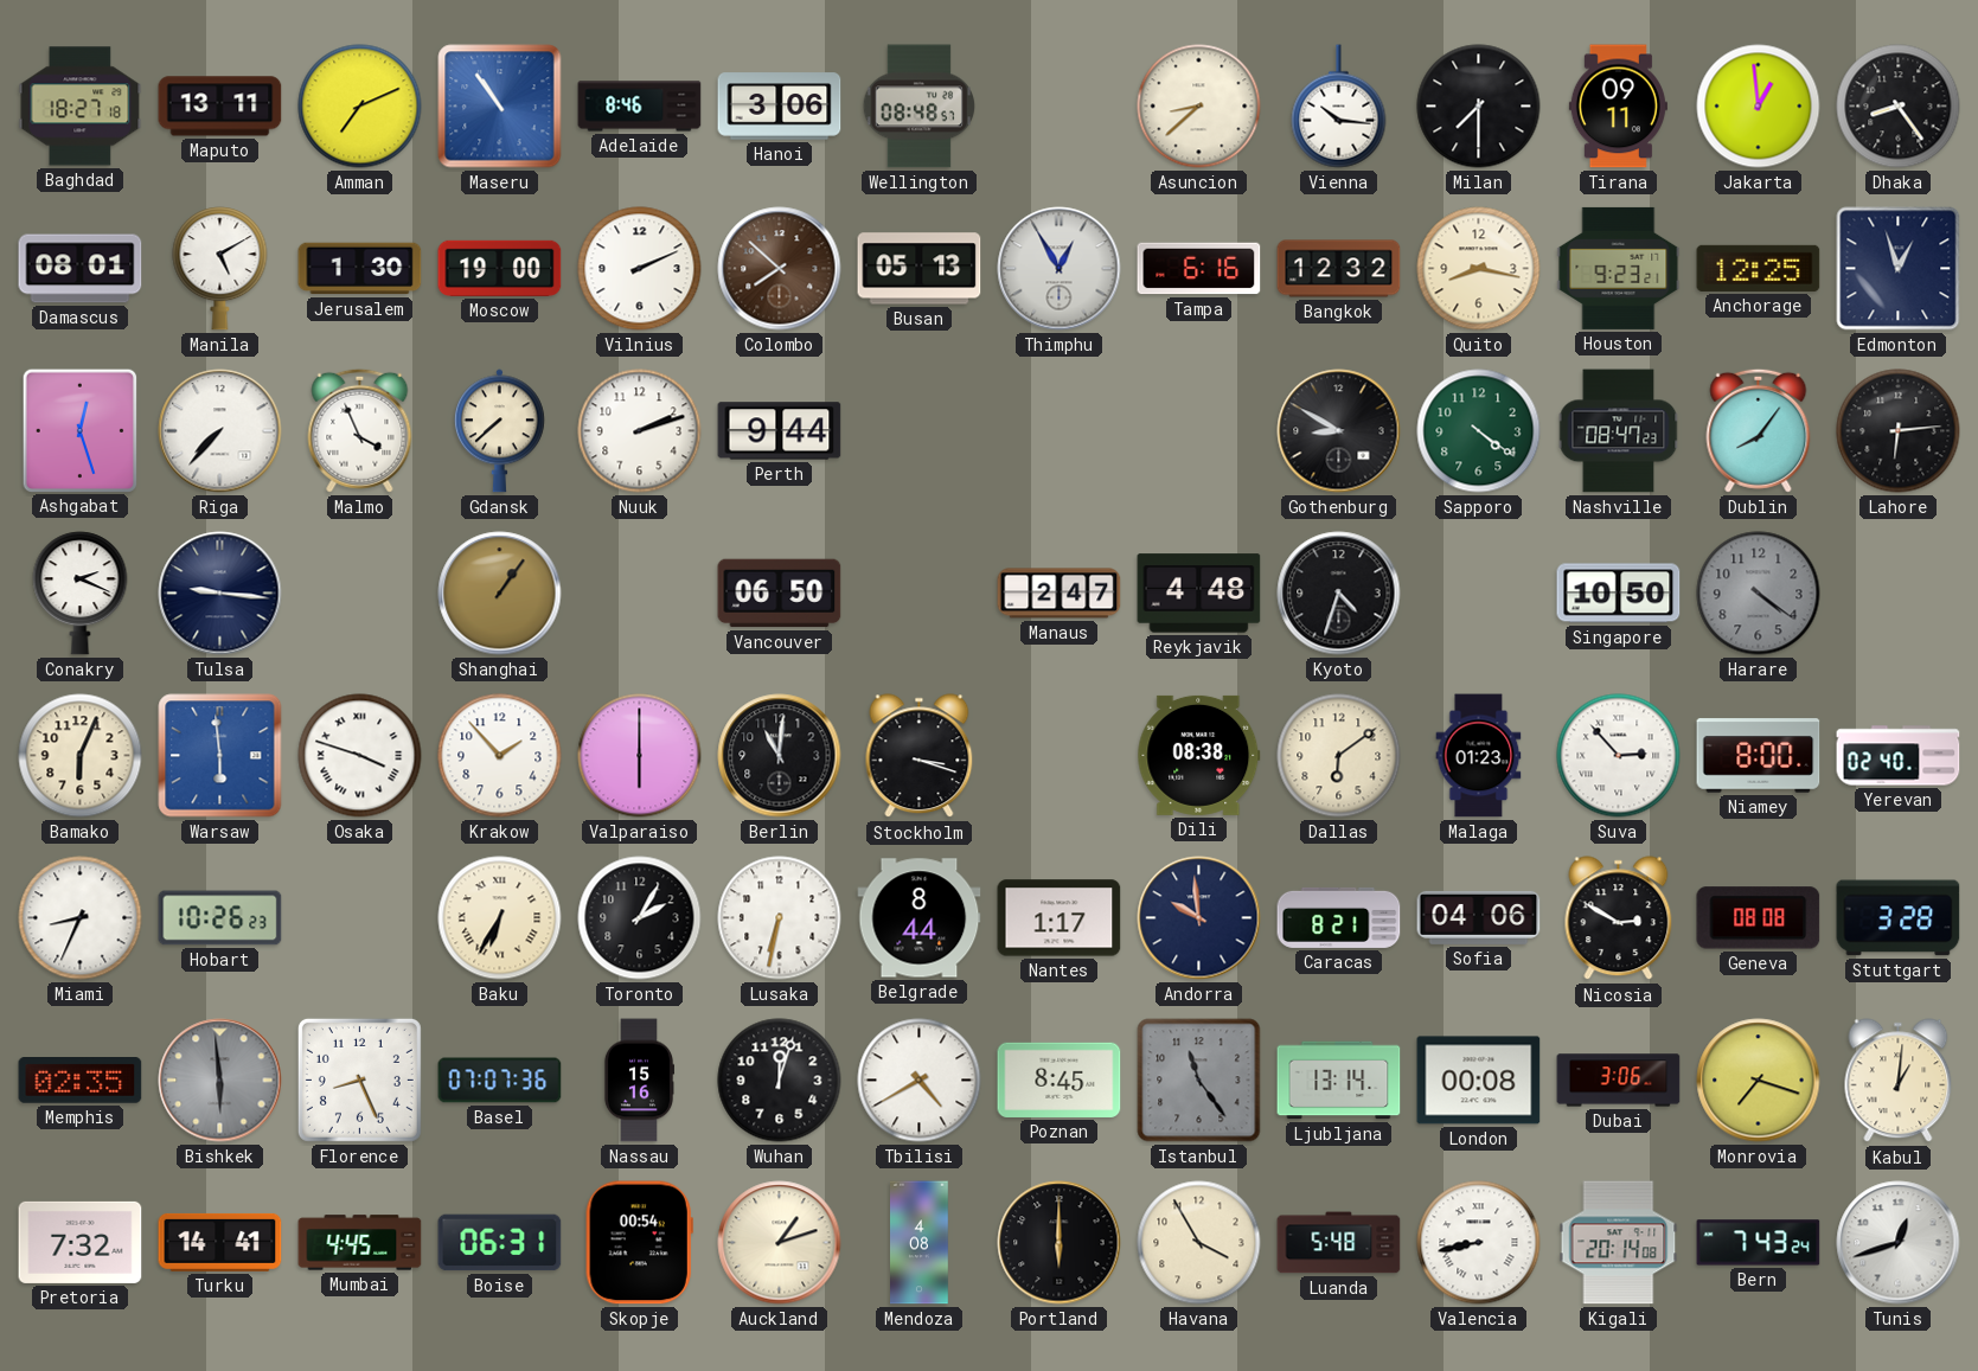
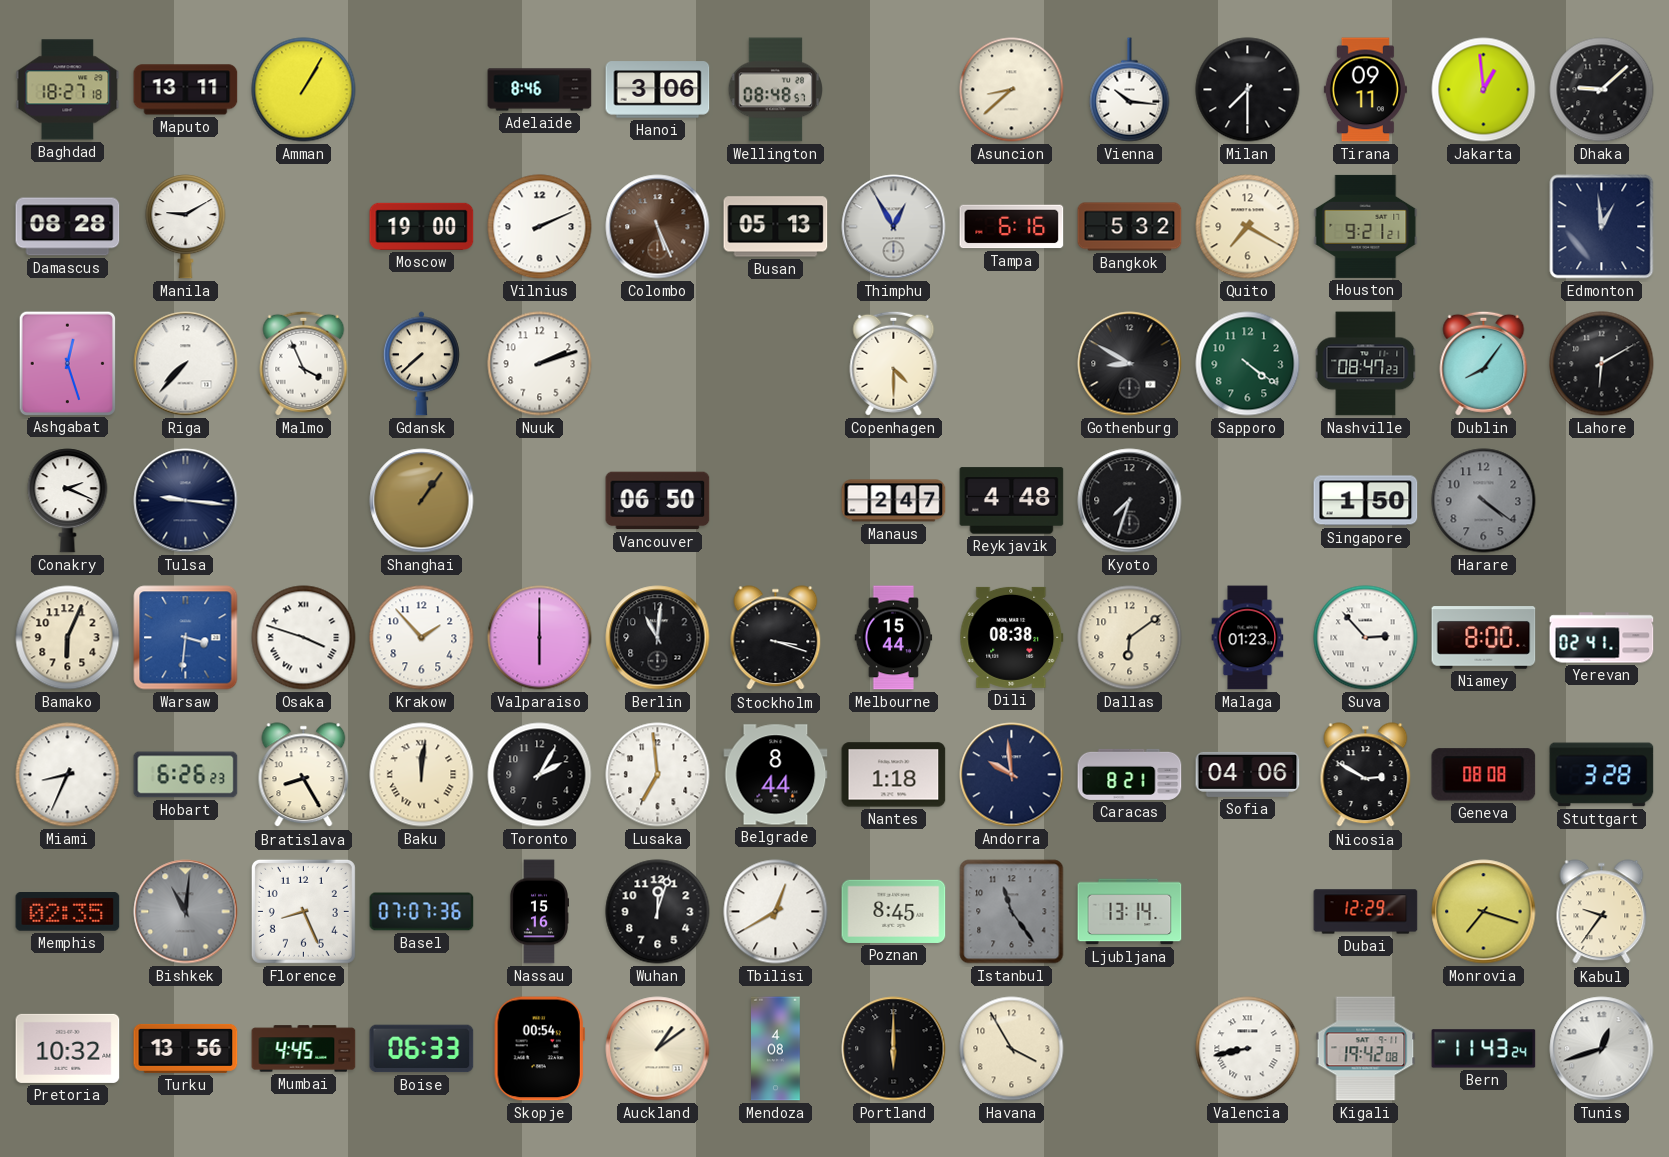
Amman: 7:11 -> 1:05
Maseru: 10:54 -> none
Dhaka: 8:24 -> 9:08
Damascus: 08:01 -> 08:28
Manila: 5:10 -> 9:10
Jerusalem: 1:30 -> none
Colombo: 7:52 -> 5:26
Bangkok: 12:32 -> 5:32
Quito: 8:17 -> 7:20
Houston: 9:23 -> 9:21
Anchorage: 12:25 -> none
Edmonton: 12:57 -> 12:59
Perth: 9:44 -> none
Copenhagen: none -> 4:30
Lahore: 6:14 -> 6:10
Kyoto: 4:33 -> 7:33
Singapore: 10:50 -> 1:50
Warsaw: 5:59 -> 3:31
Melbourne: none -> 15:44
Yerevan: 02:40 -> 02:41
Hobart: 10:26 -> 6:26
Bratislava: none -> 8:25
Baku: 6:35 -> 12:01
Lusaka: 6:32 -> 6:59
Nantes: 1:17 -> 1:18
Bishkek: 5:59 -> 11:01
Tbilisi: 4:40 -> 12:40
London: 00:08 -> none
Dubai: 3:06 -> 12:29
Kabul: 1:01 -> 9:36
Pretoria: 7:32 -> 10:32
Turku: 14:41 -> 13:56
Boise: 06:31 -> 06:33
Auckland: 1:12 -> 1:09
Luanda: 5:48 -> none
Kigali: 20:14 -> 19:42
Bern: 7:43 -> 11:43
